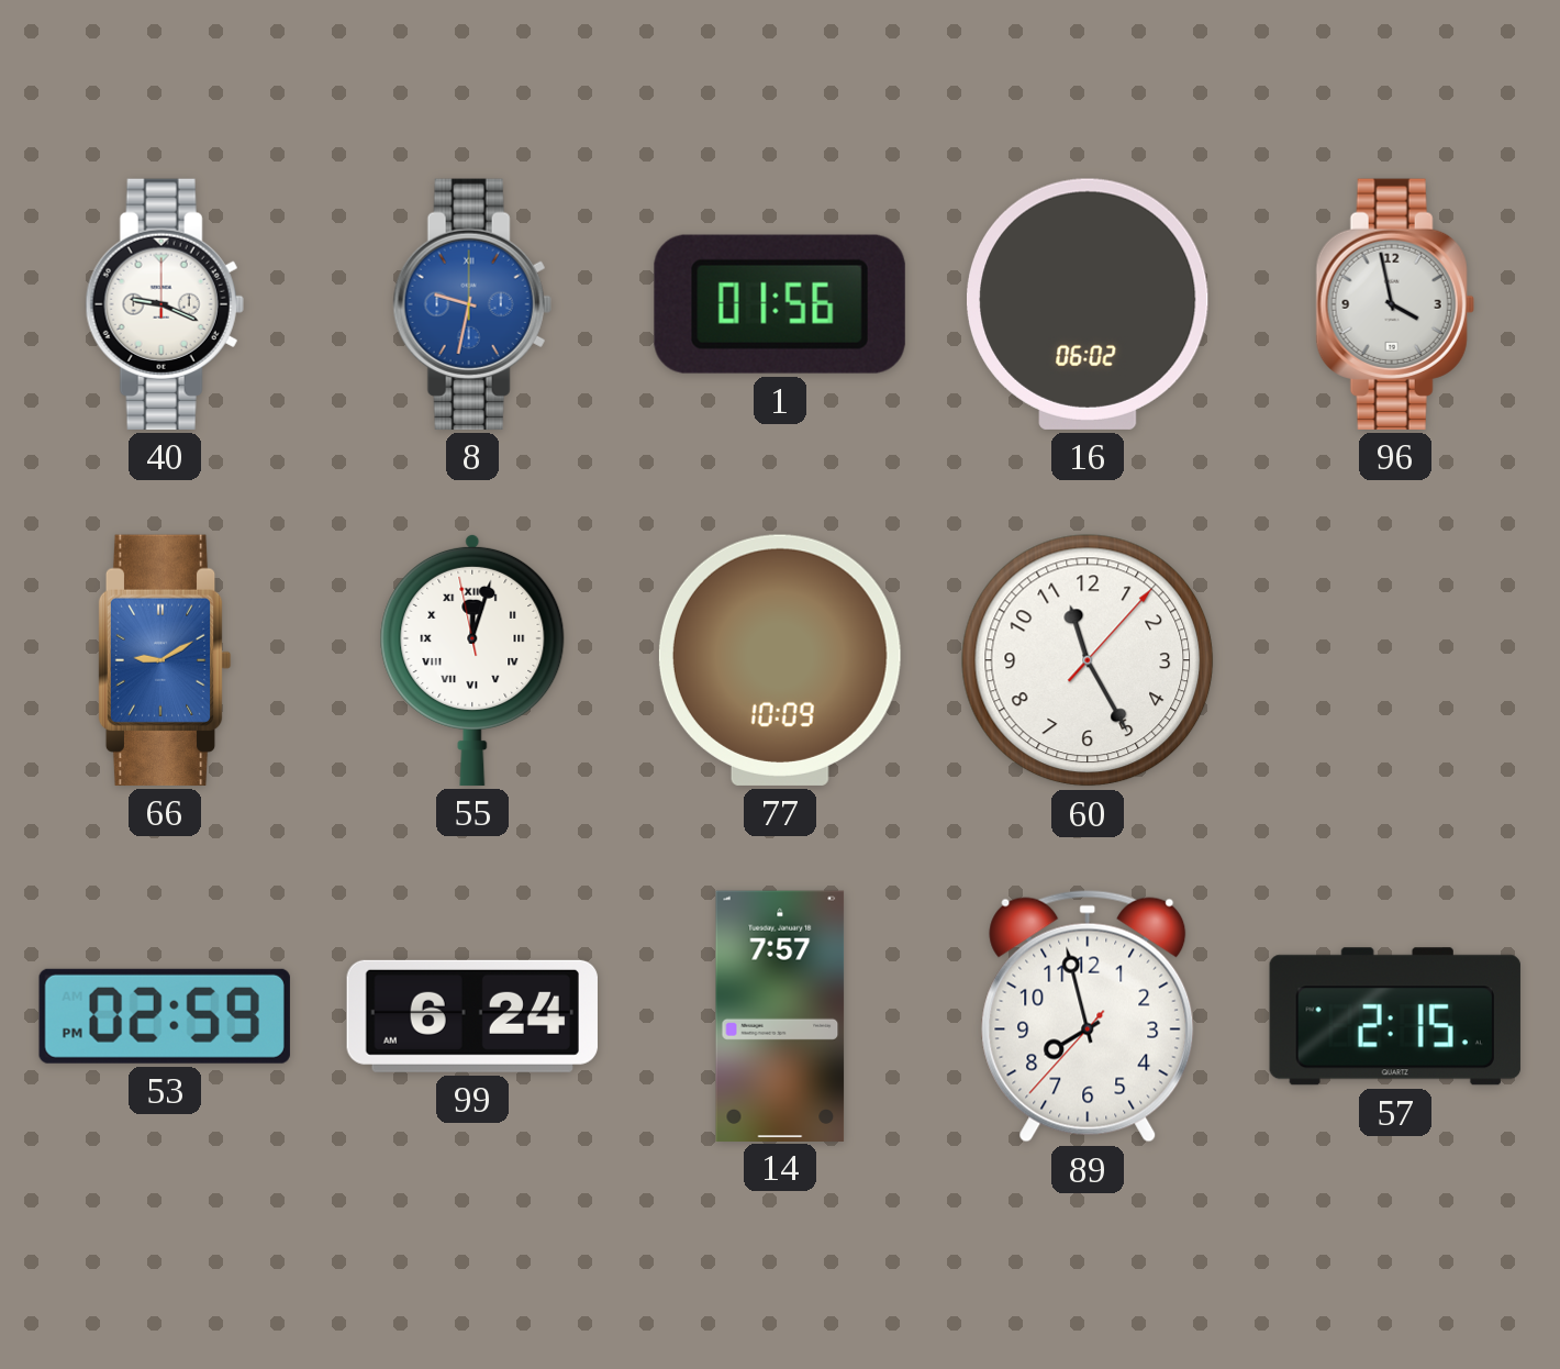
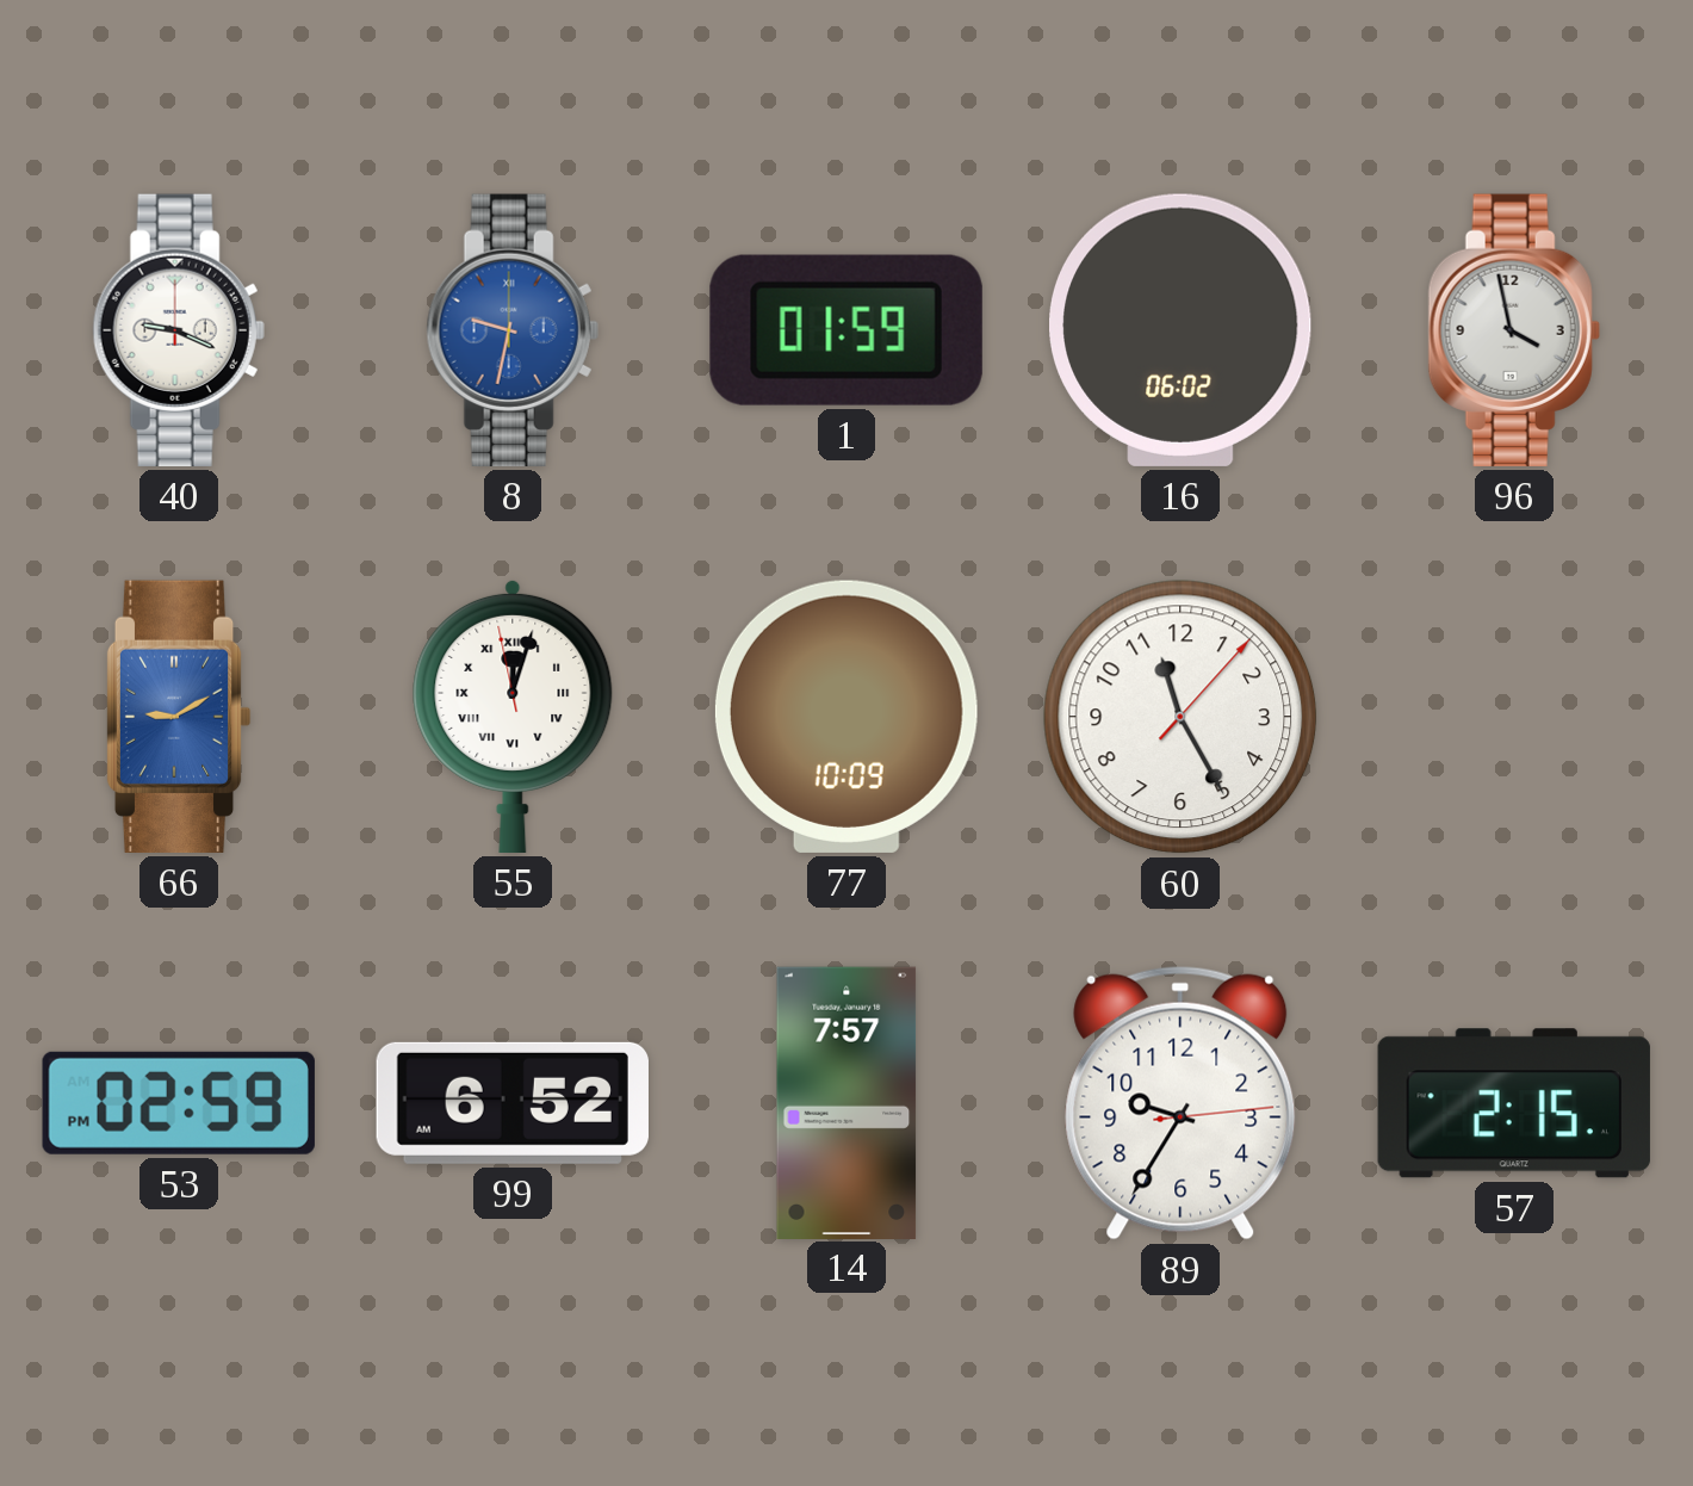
1: 01:56 -> 01:59
99: 6:24 -> 6:52
89: 7:57 -> 9:35
